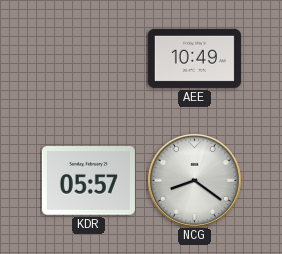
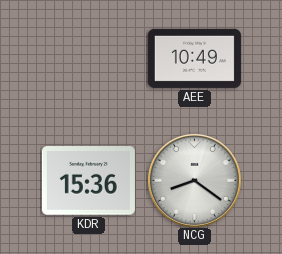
KDR: 05:57 -> 15:36
